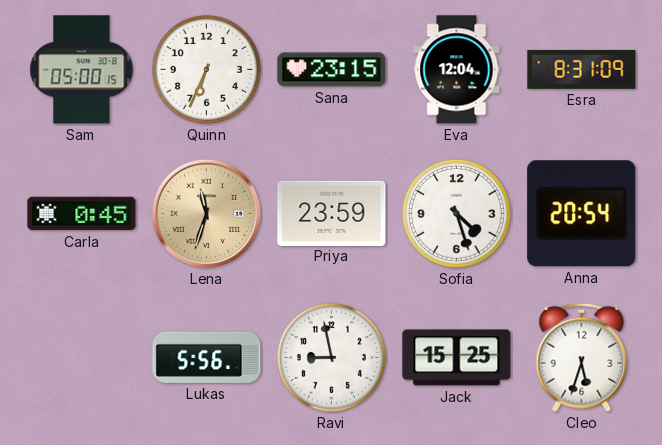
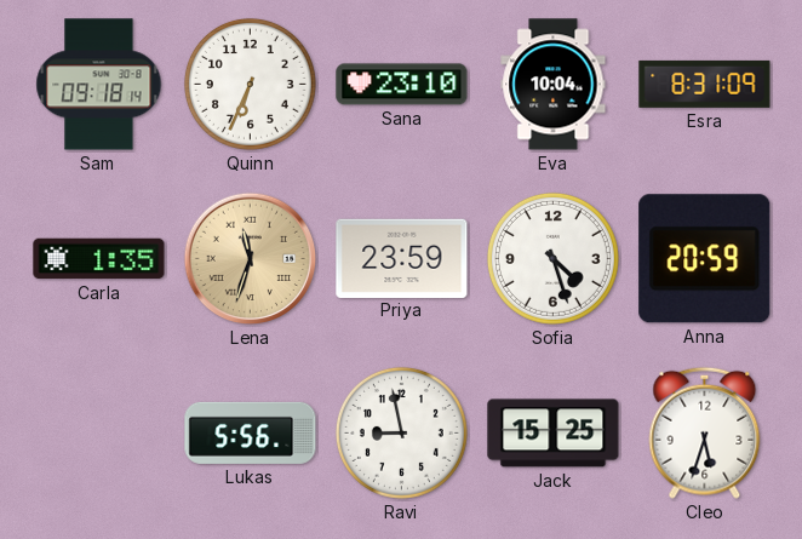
Sam: 05:00 -> 09:18
Sana: 23:15 -> 23:10
Eva: 12:04 -> 10:04
Carla: 0:45 -> 1:35
Anna: 20:54 -> 20:59
